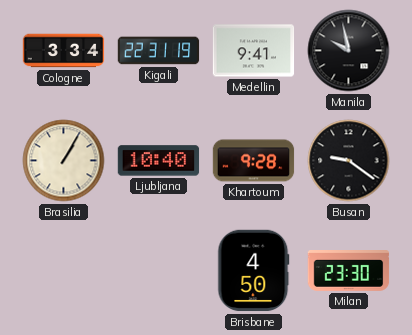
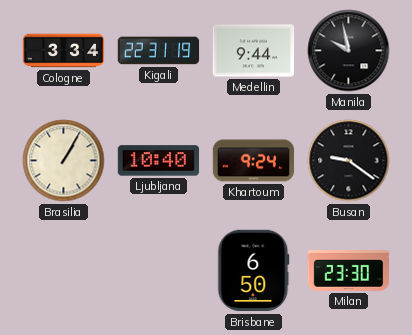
Medellin: 9:41 -> 9:44
Khartoum: 9:28 -> 9:24
Brisbane: 4:50 -> 6:50
